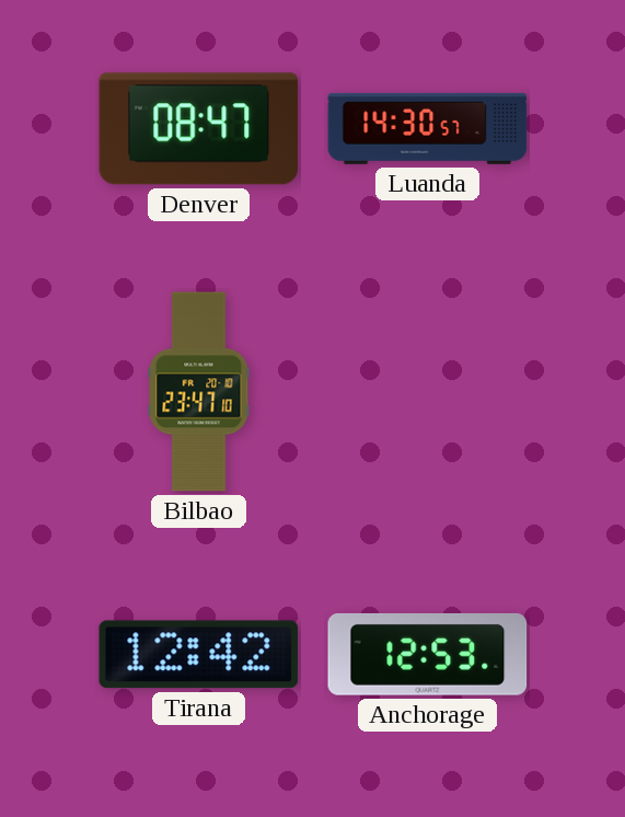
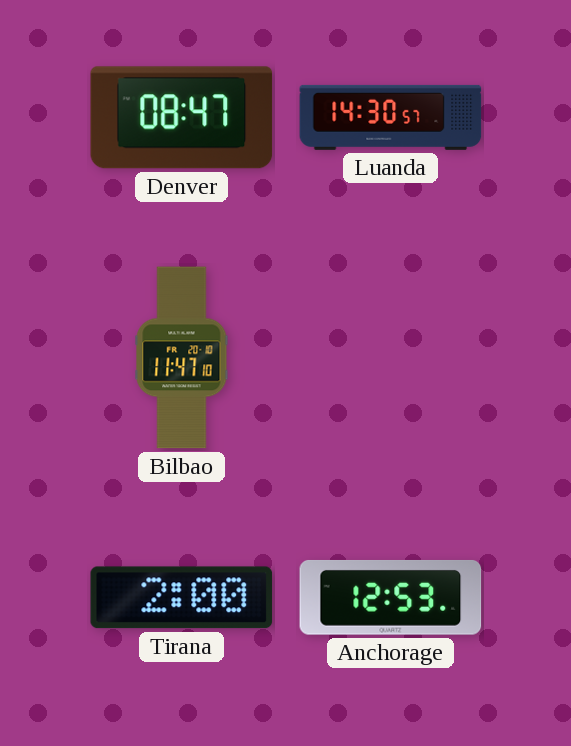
Bilbao: 23:47 -> 11:47
Tirana: 12:42 -> 2:00
